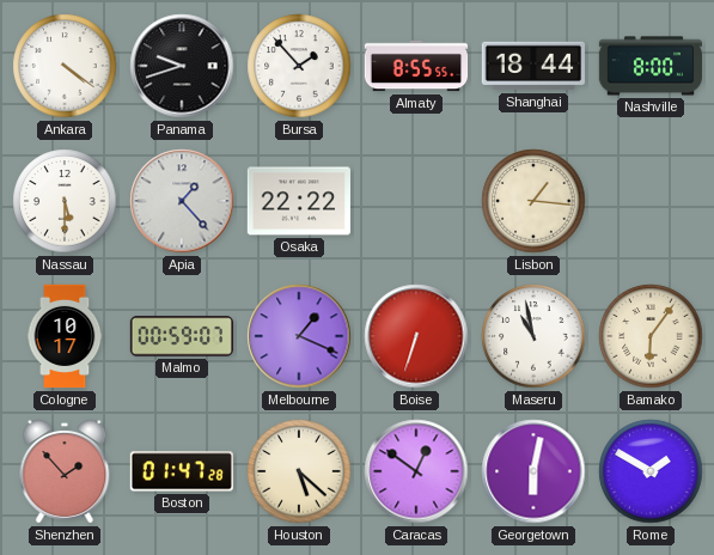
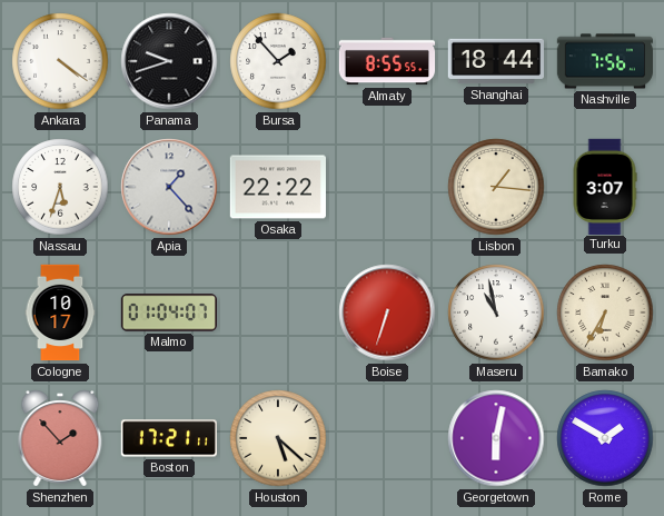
Nashville: 8:00 -> 7:56
Nassau: 5:30 -> 5:33
Turku: none -> 3:07
Malmo: 00:59 -> 01:04
Melbourne: 1:19 -> none
Bamako: 6:06 -> 6:35
Boston: 01:47 -> 17:21
Caracas: 12:51 -> none
